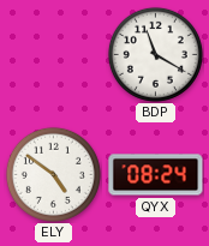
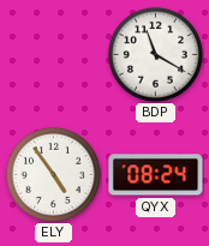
ELY: 4:51 -> 4:54
